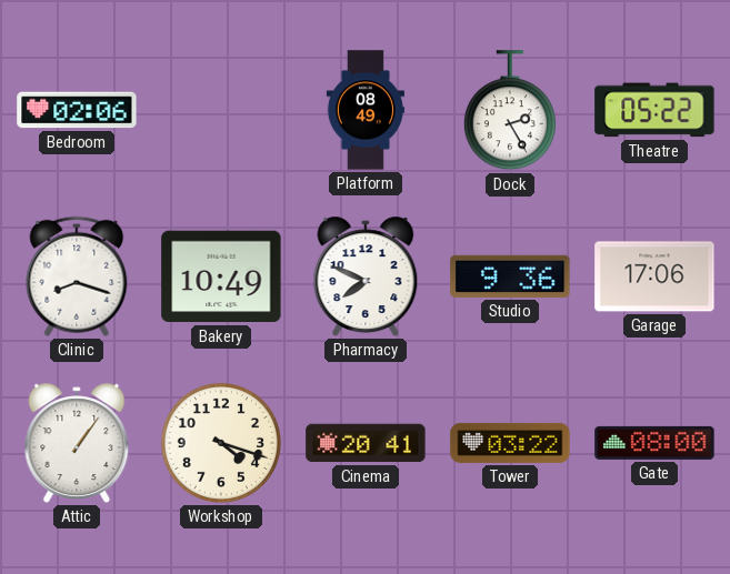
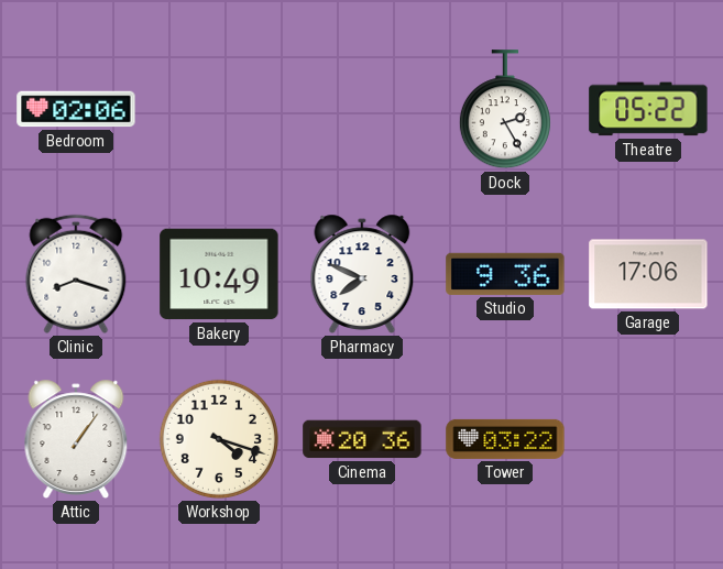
Platform: 08:49 -> none
Cinema: 20:41 -> 20:36
Gate: 08:00 -> none
